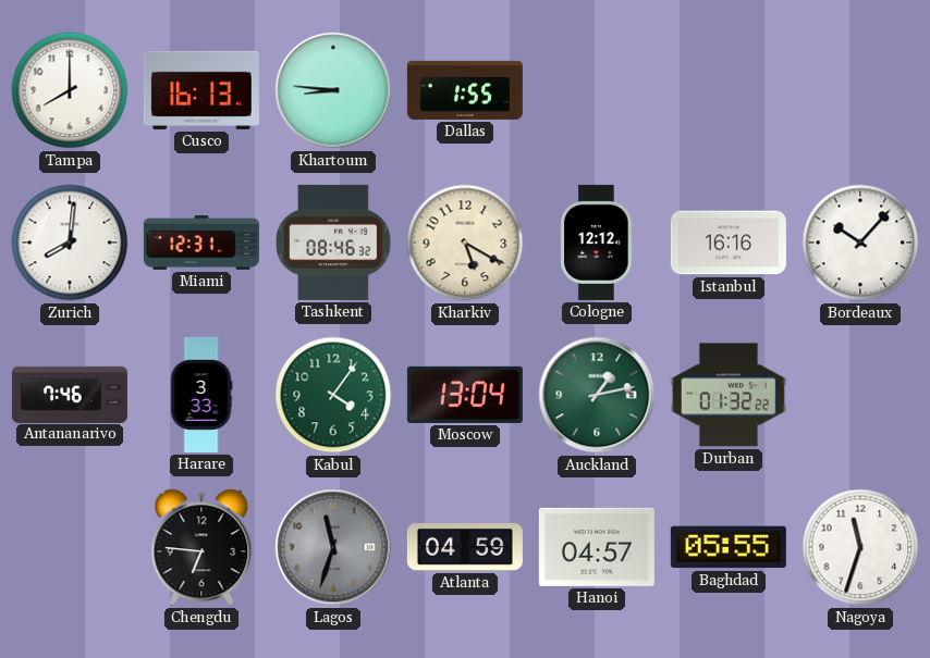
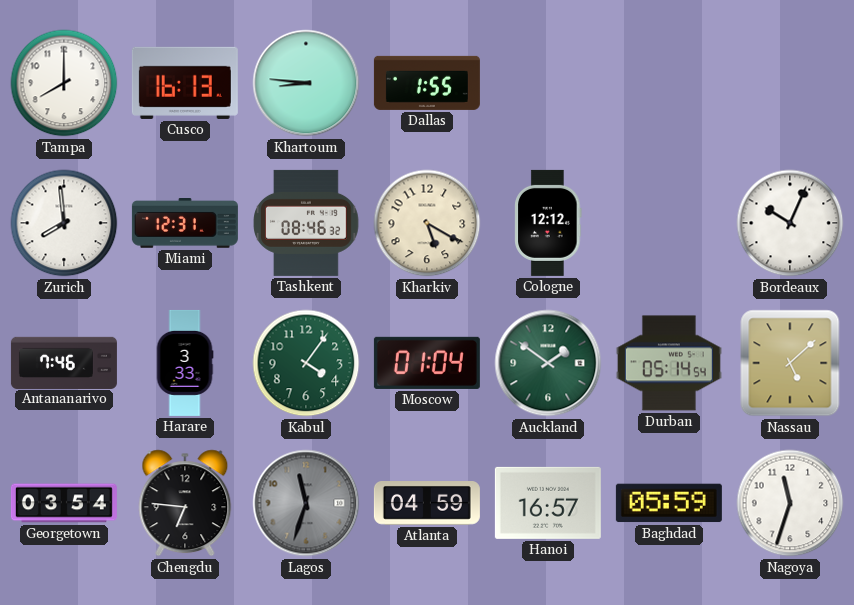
Zurich: 8:01 -> 7:59
Istanbul: 16:16 -> none
Bordeaux: 10:07 -> 10:04
Moscow: 13:04 -> 01:04
Auckland: 1:13 -> 1:51
Durban: 01:32 -> 05:14
Nassau: none -> 5:08
Georgetown: none -> 03:54
Hanoi: 04:57 -> 16:57
Baghdad: 05:55 -> 05:59
